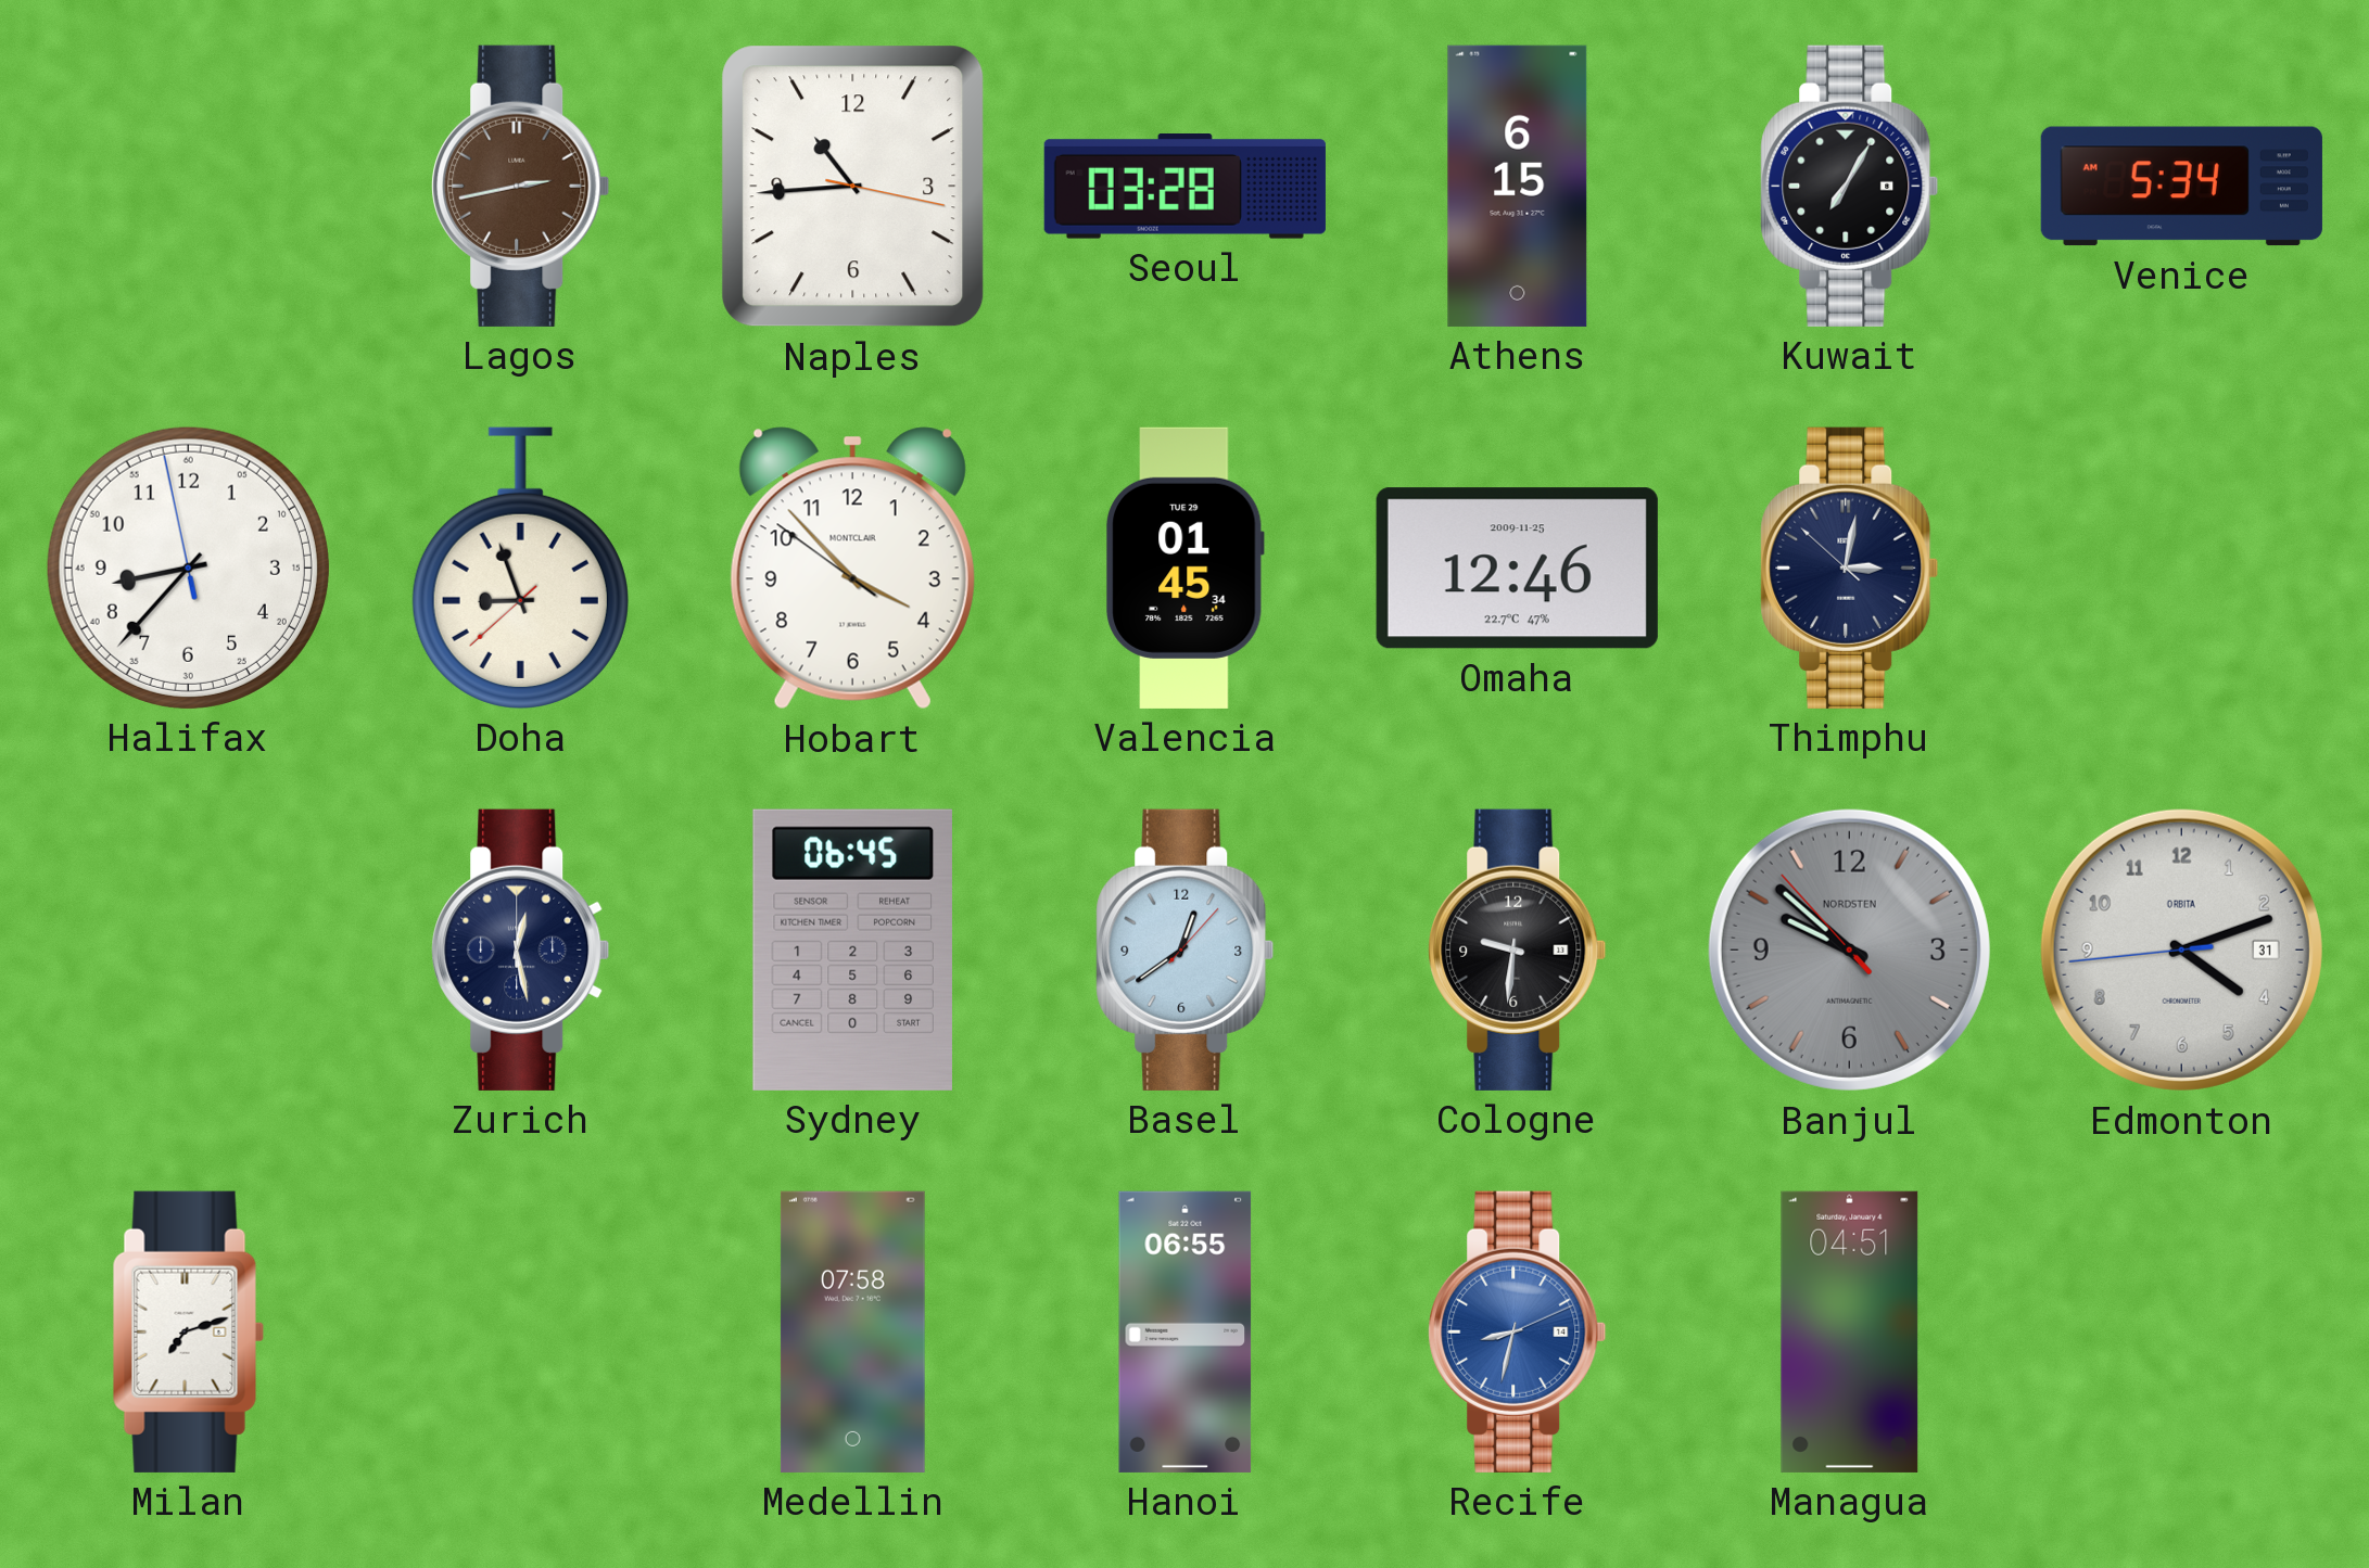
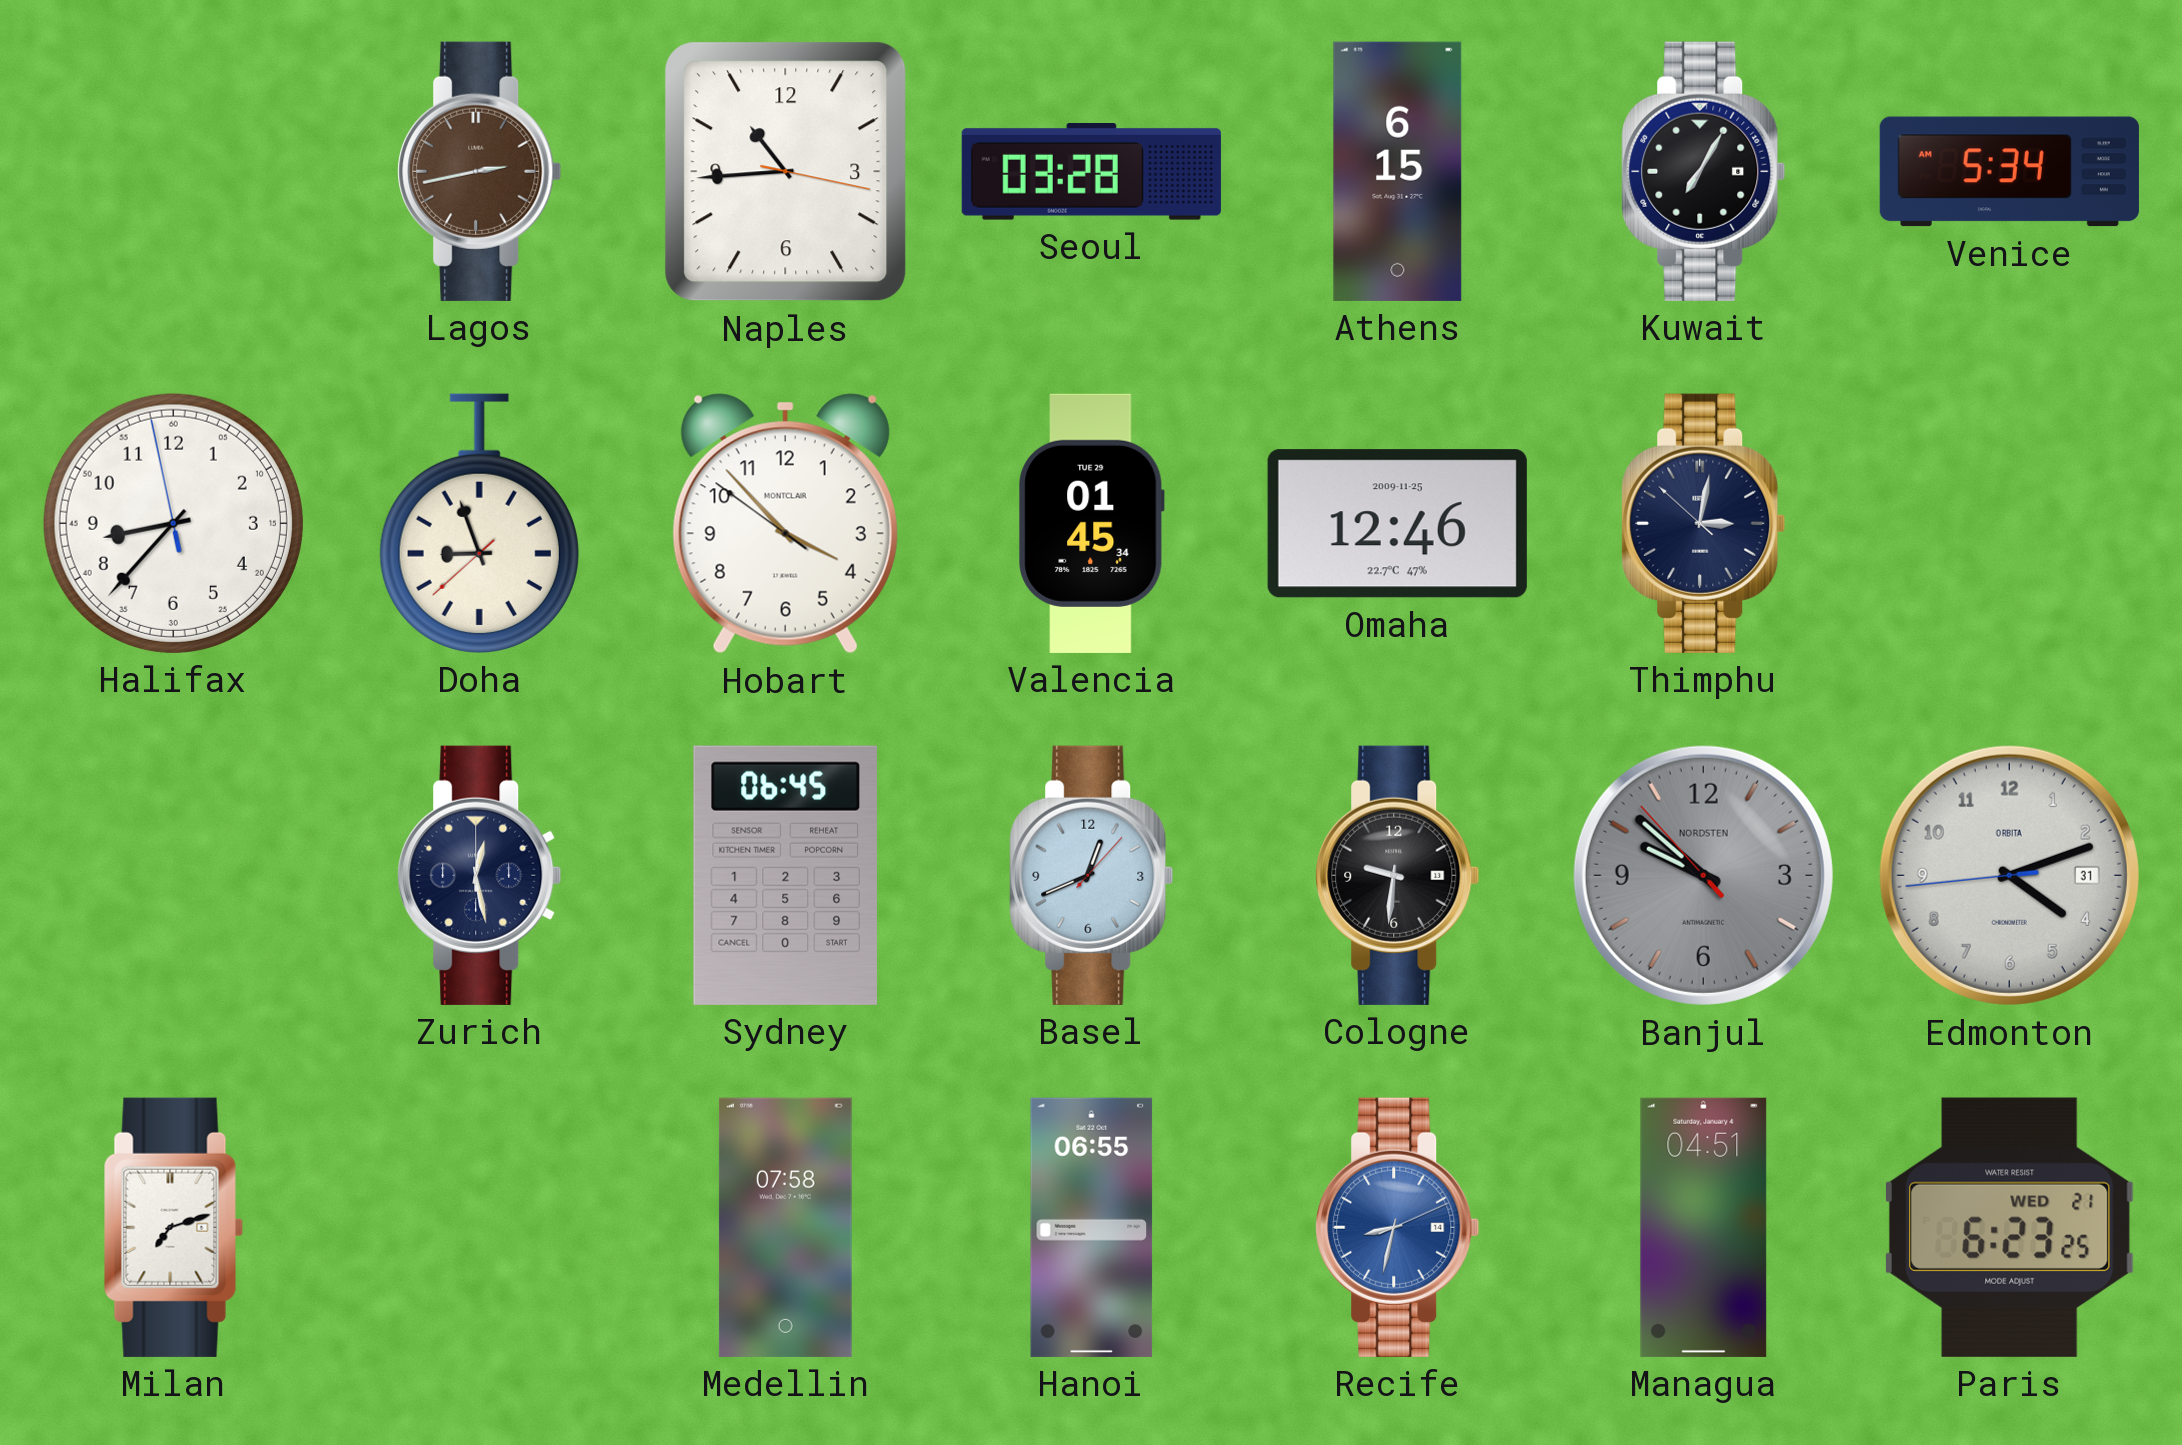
Basel: 12:39 -> 12:41
Paris: none -> 6:23
